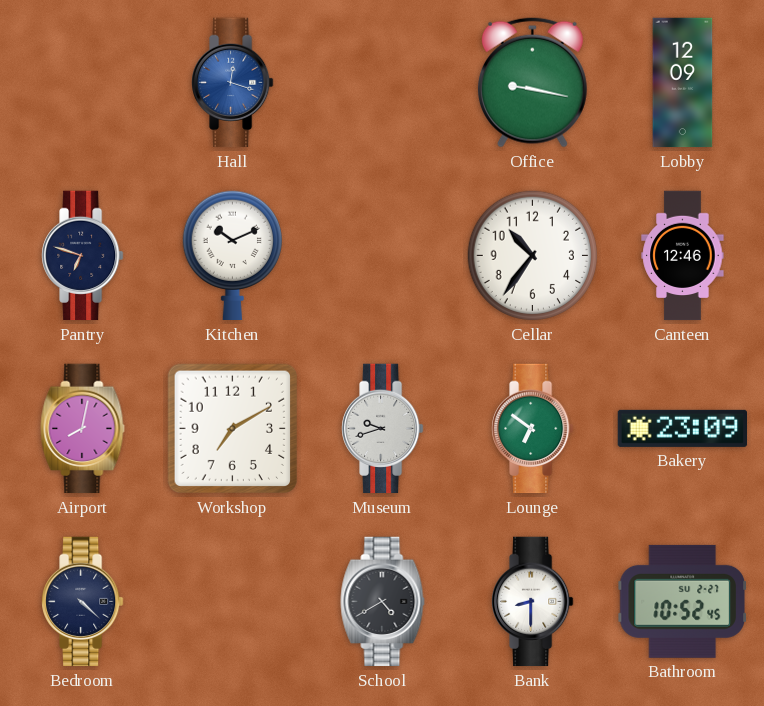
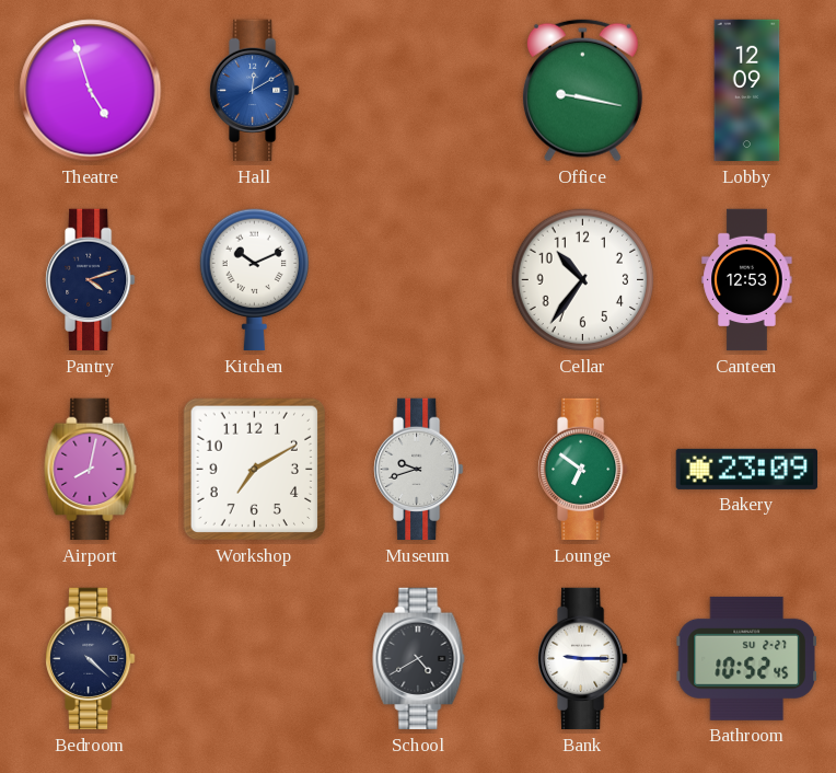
Theatre: none -> 4:57
Hall: 12:18 -> 12:10
Pantry: 6:48 -> 4:12
Canteen: 12:46 -> 12:53
Bank: 8:30 -> 9:15
